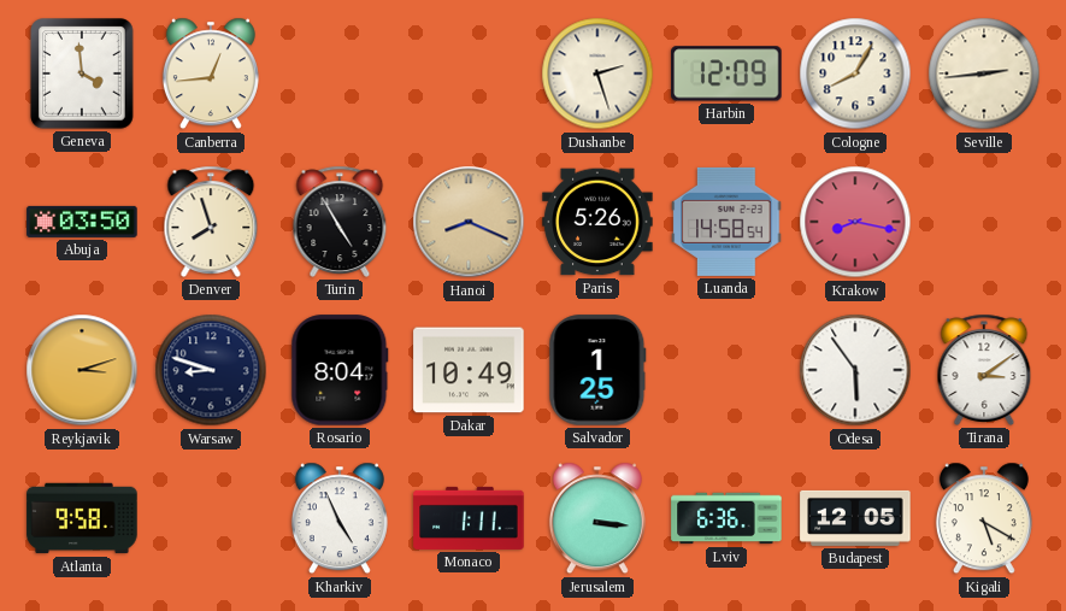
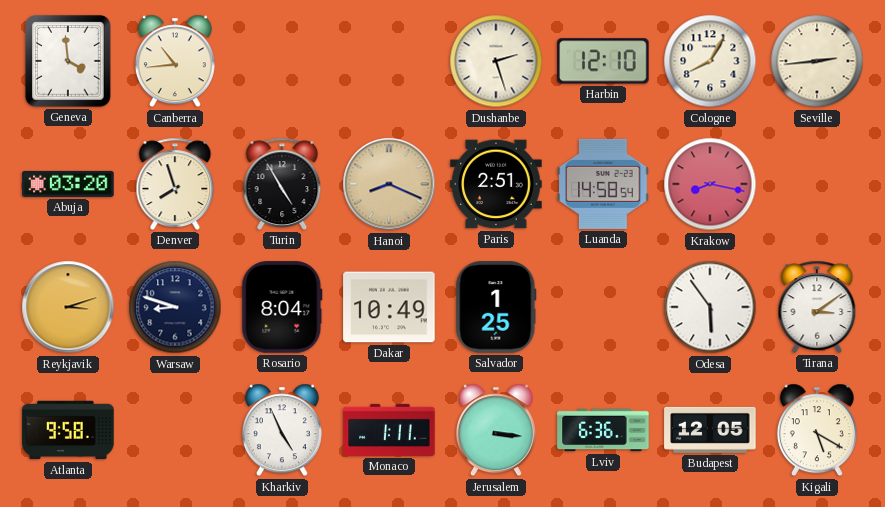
Canberra: 12:44 -> 10:44
Harbin: 12:09 -> 12:10
Abuja: 03:50 -> 03:20
Paris: 5:26 -> 2:51
